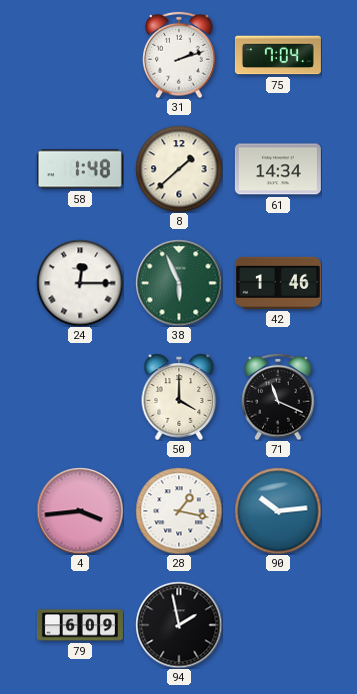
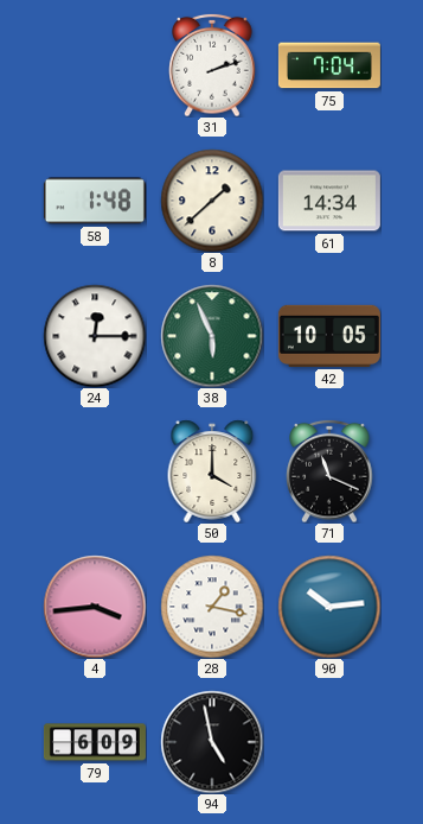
42: 1:46 -> 10:05
94: 1:58 -> 4:58
